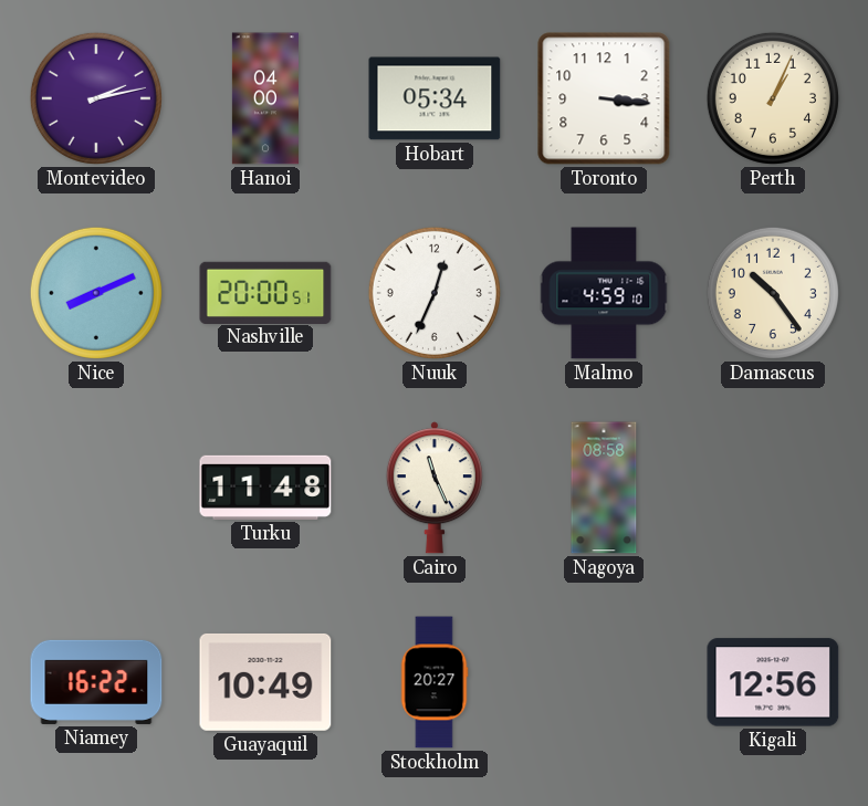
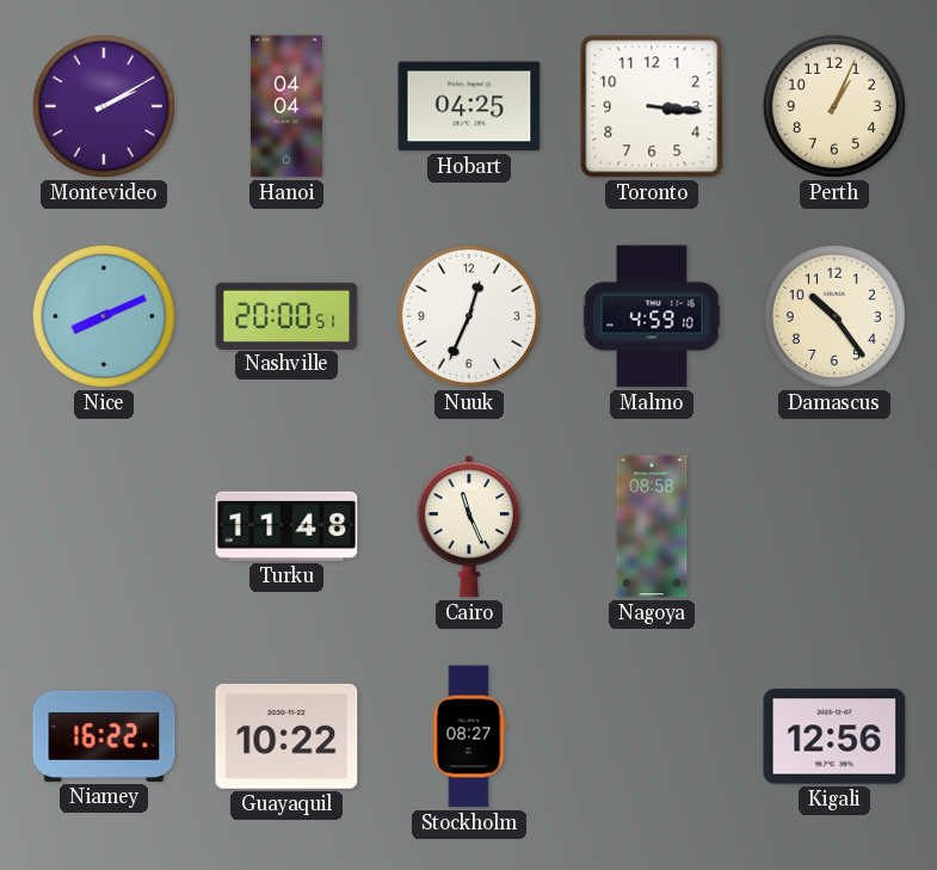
Montevideo: 2:13 -> 2:10
Hanoi: 04:00 -> 04:04
Hobart: 05:34 -> 04:25
Guayaquil: 10:49 -> 10:22
Stockholm: 20:27 -> 08:27
